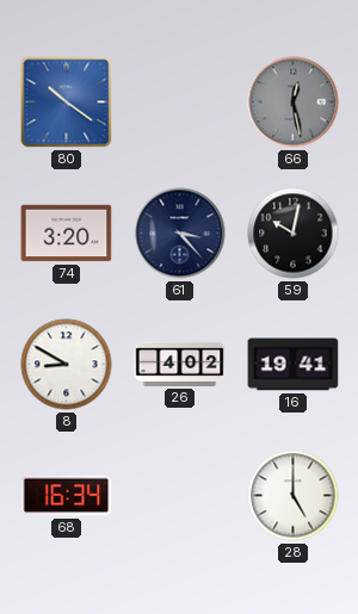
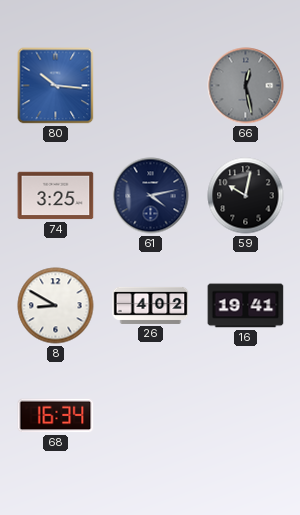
80: 10:21 -> 10:16
74: 3:20 -> 3:25
61: 3:23 -> 4:13
28: 5:00 -> none
